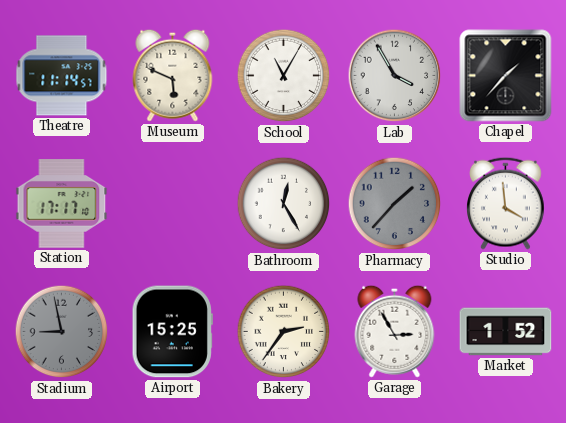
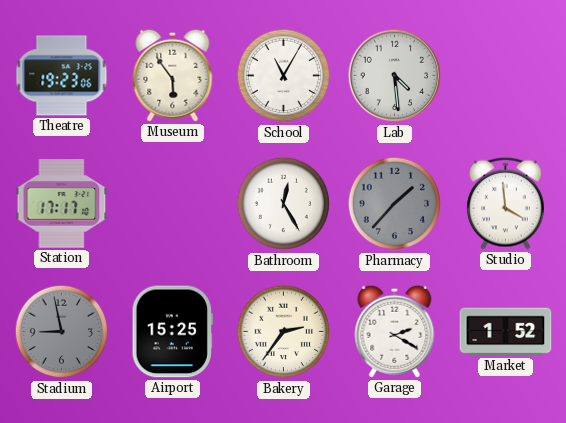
Theatre: 11:14 -> 19:23
Museum: 5:49 -> 5:54
Lab: 3:55 -> 4:29
Chapel: 1:37 -> none
Garage: 2:55 -> 2:20
